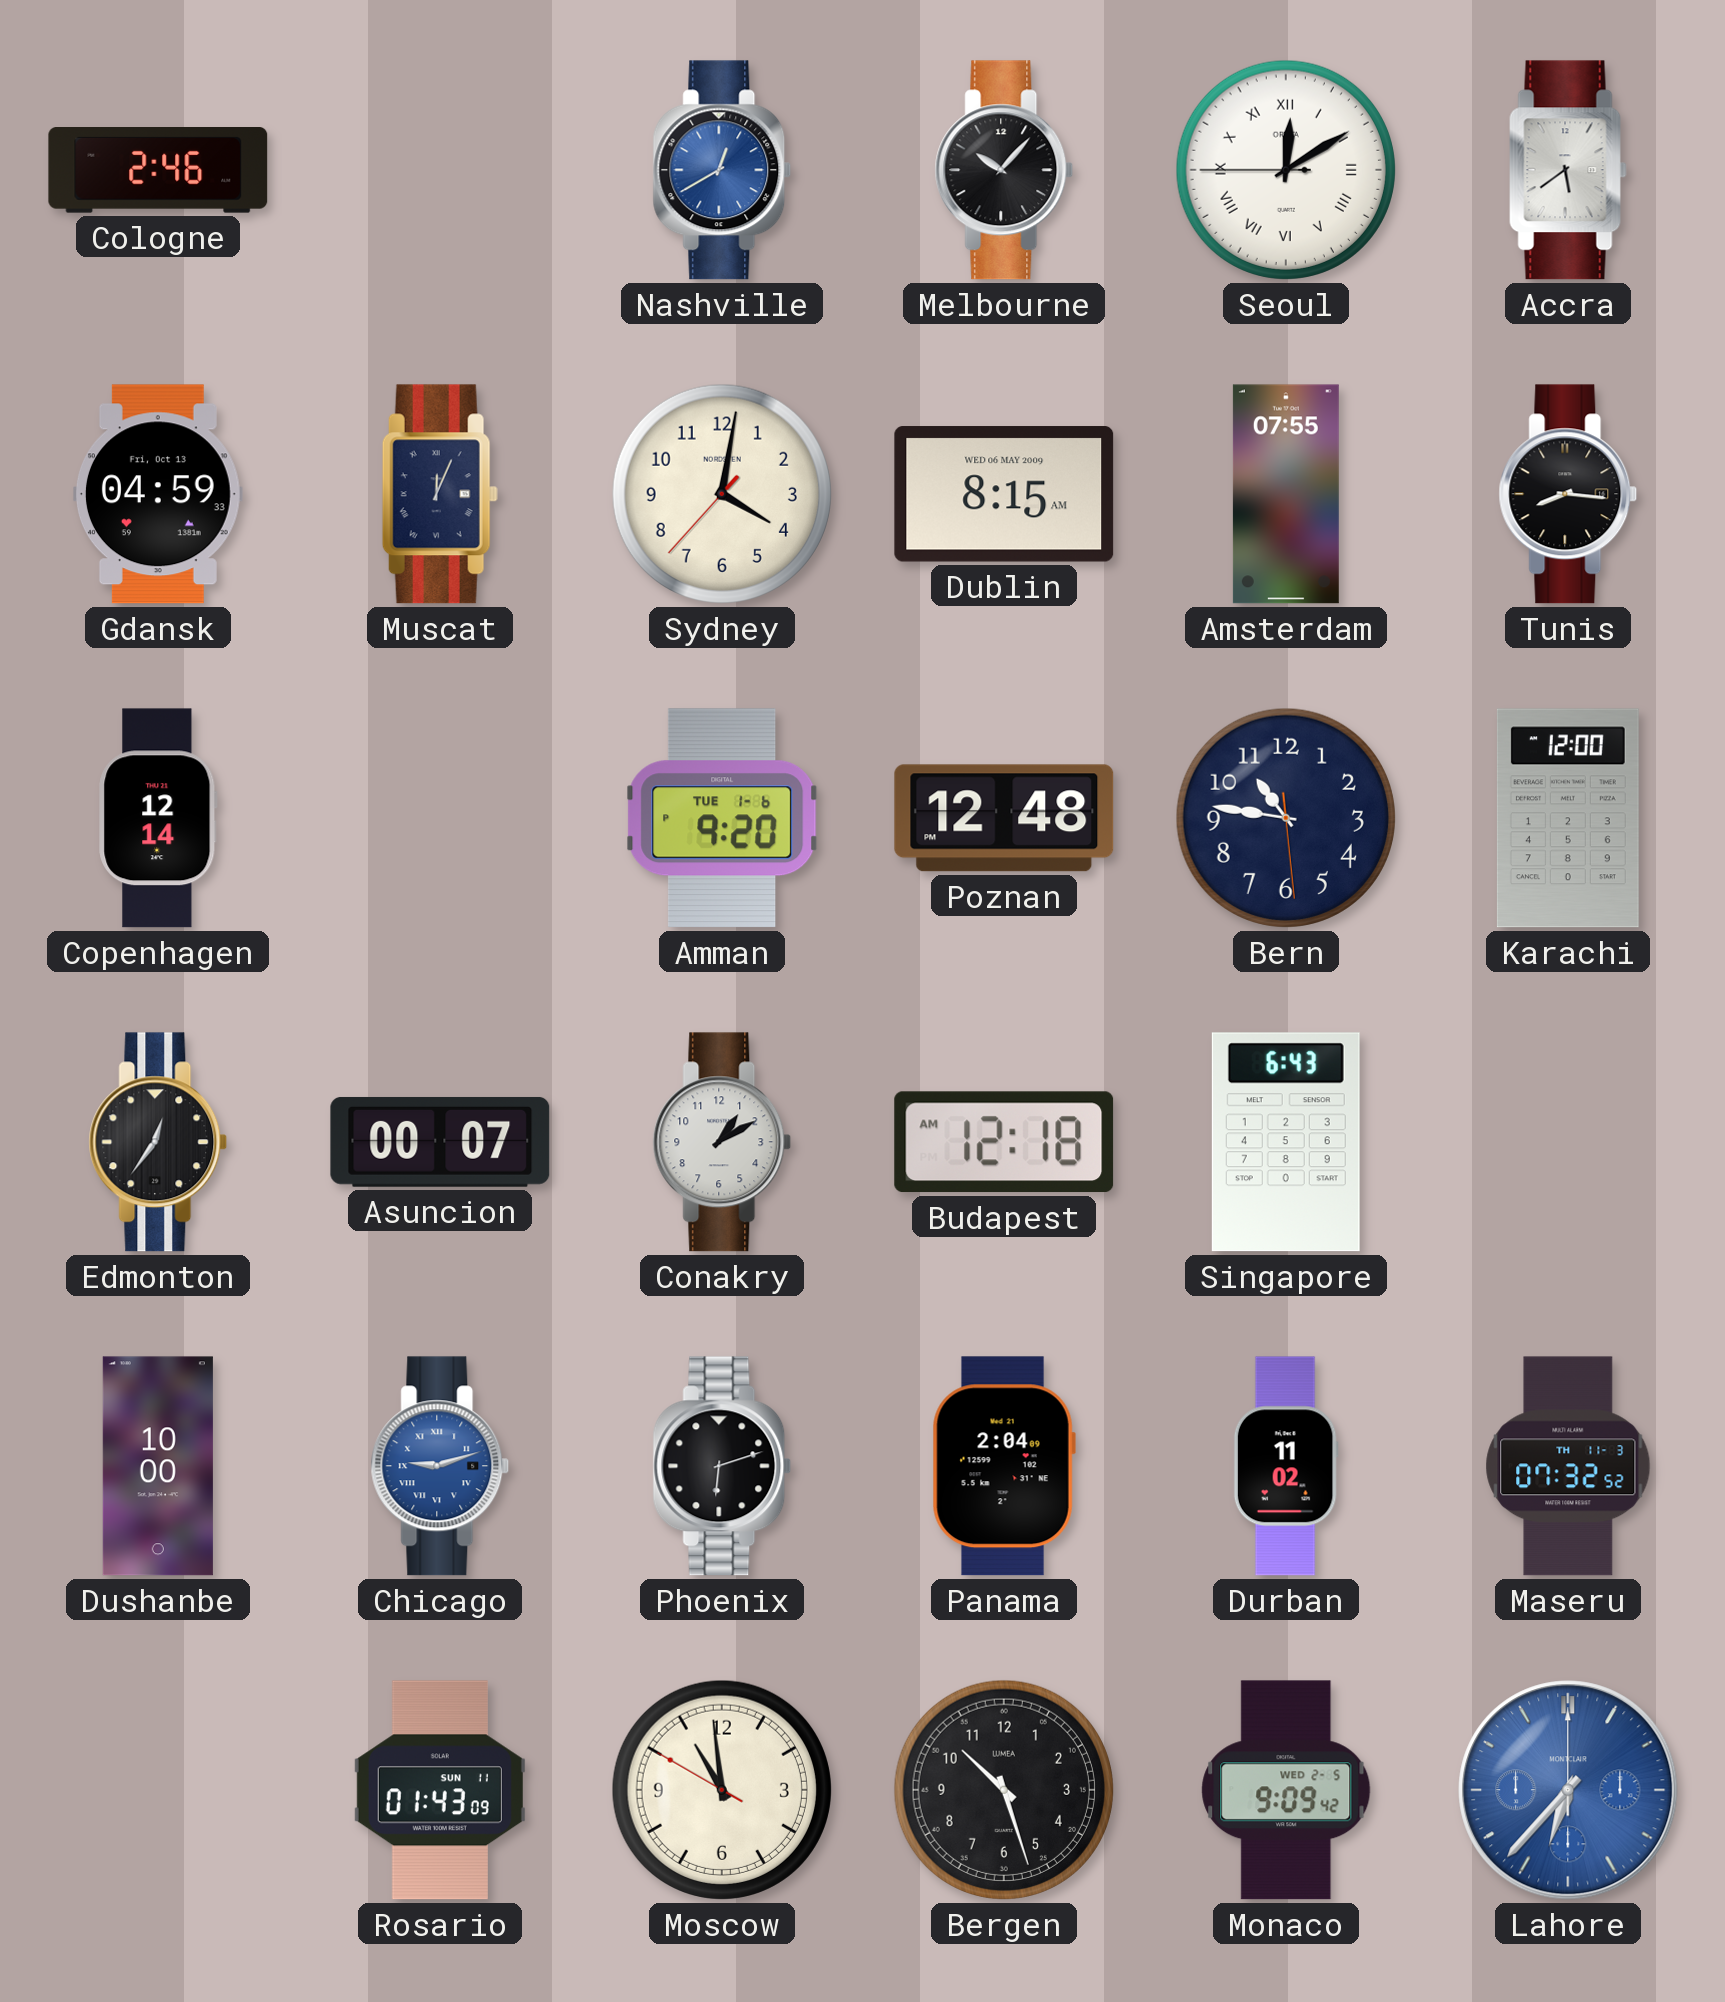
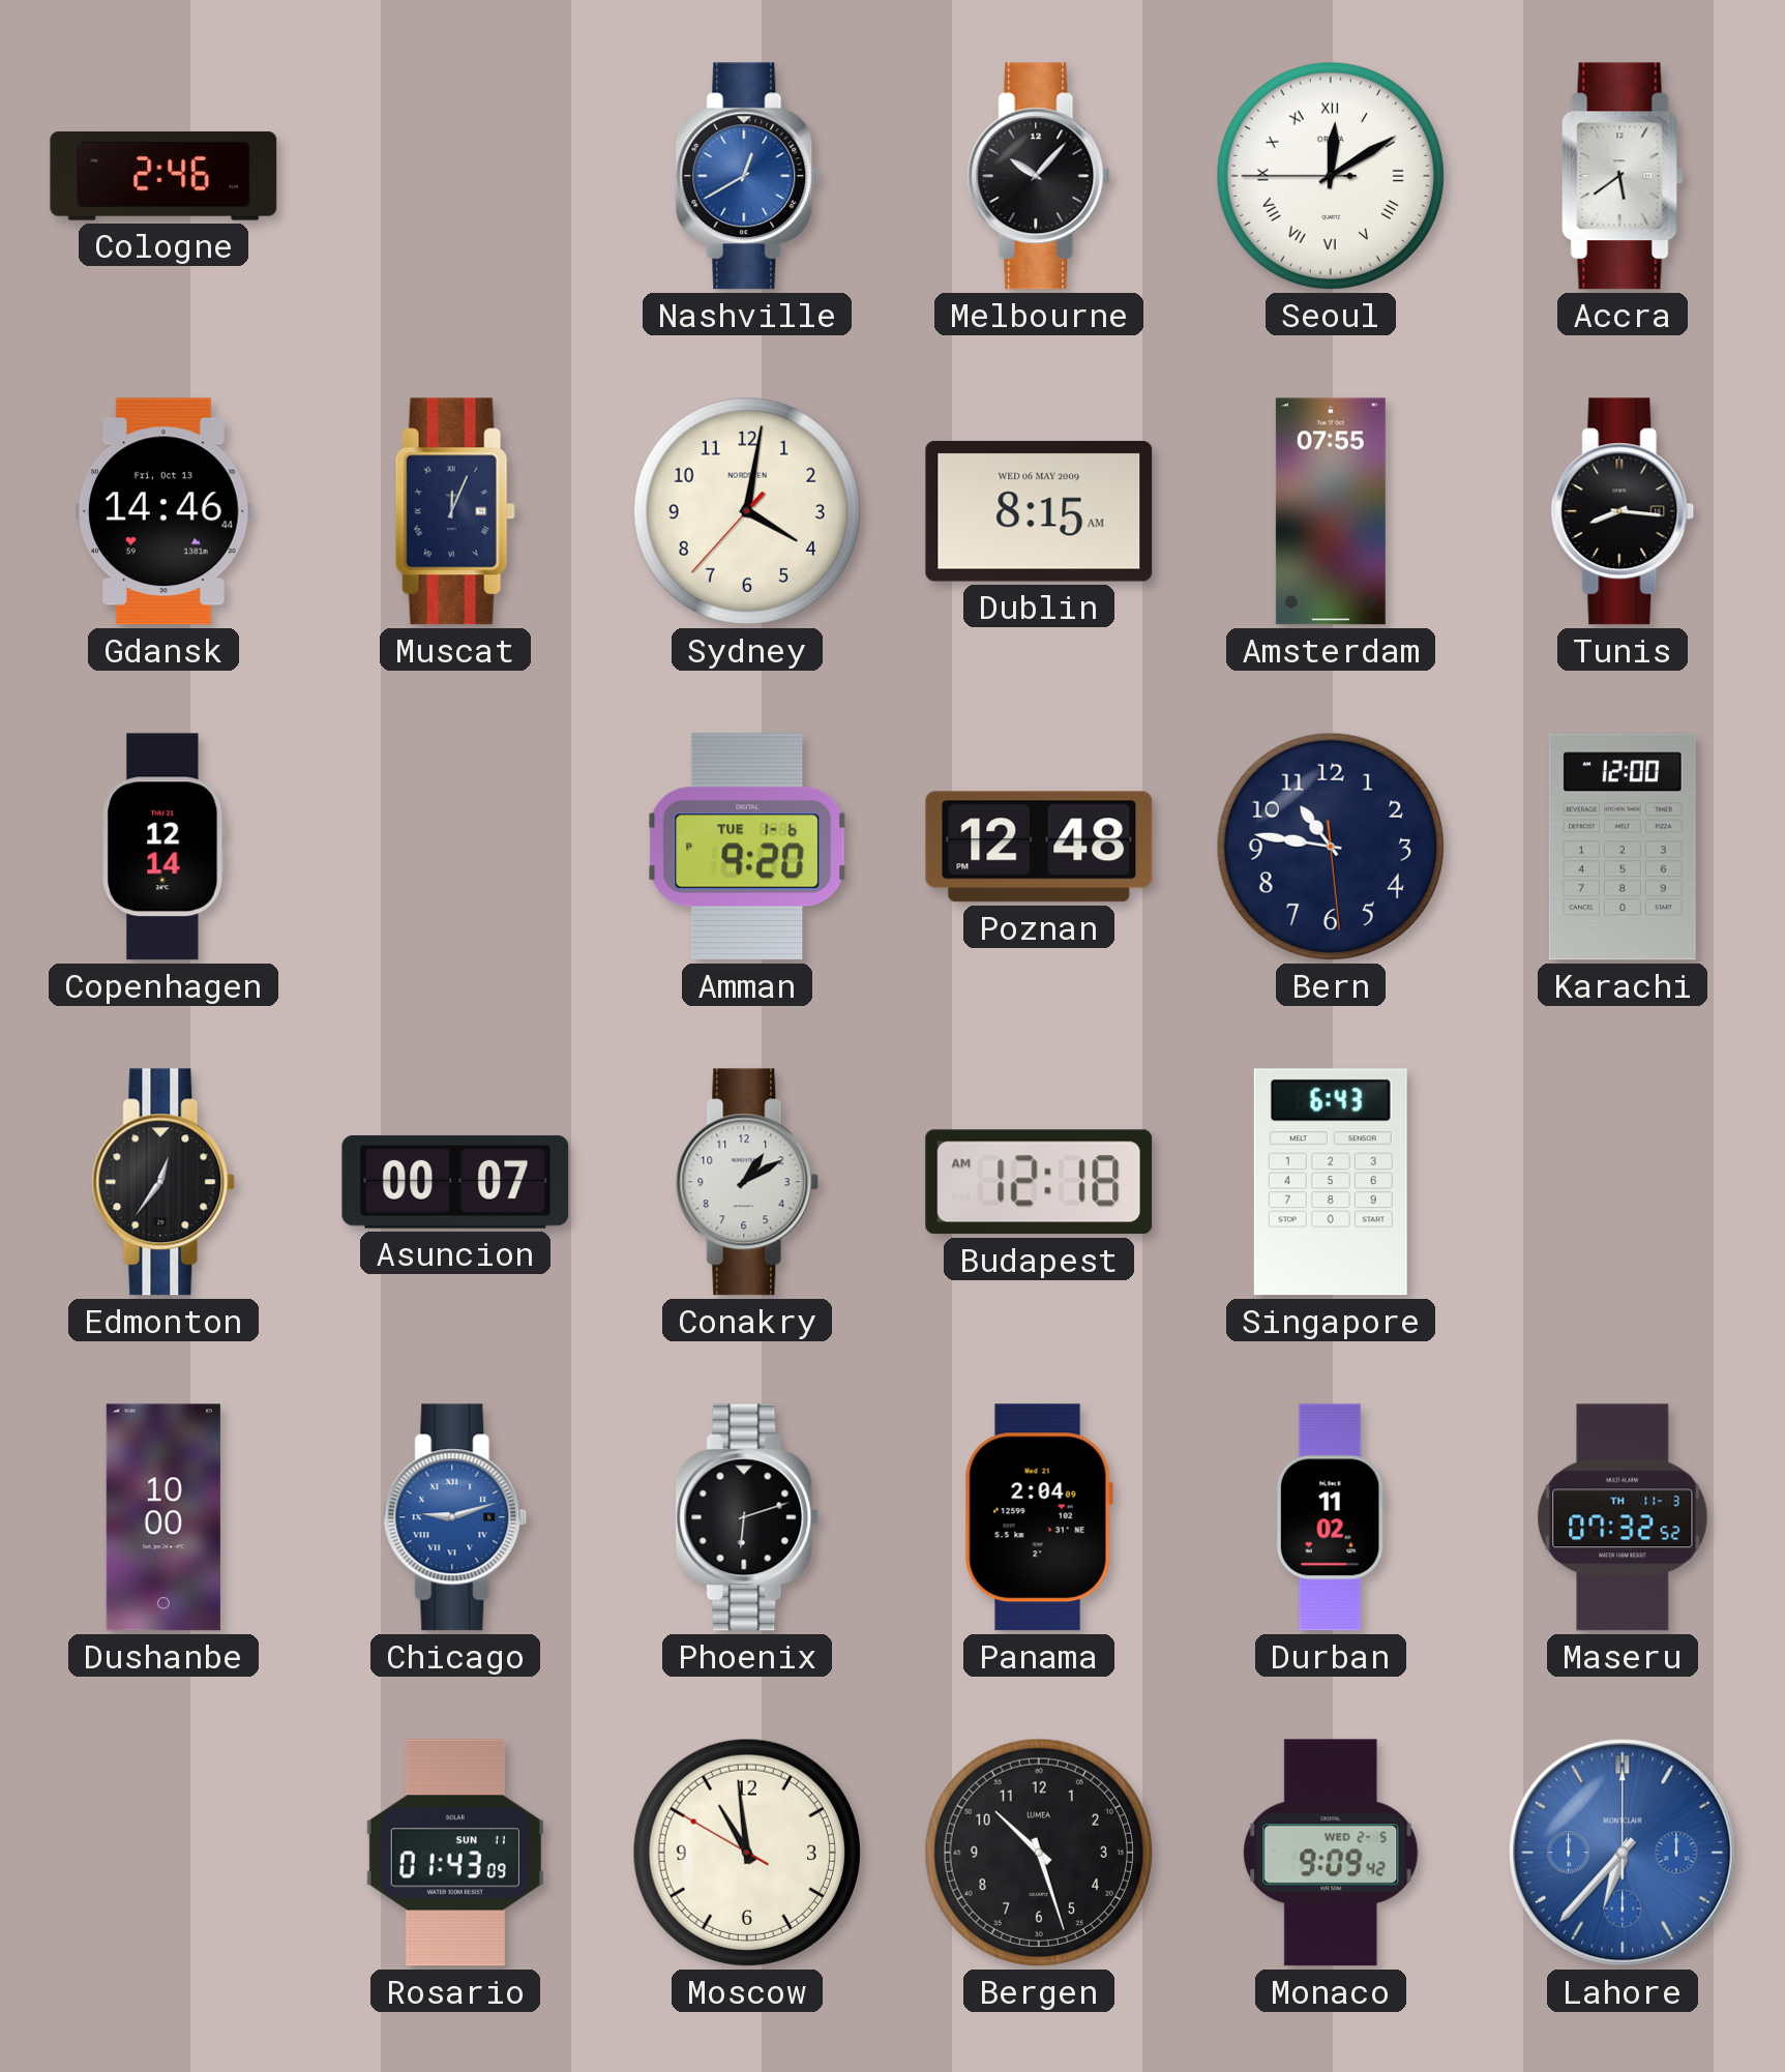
Gdansk: 04:59 -> 14:46
